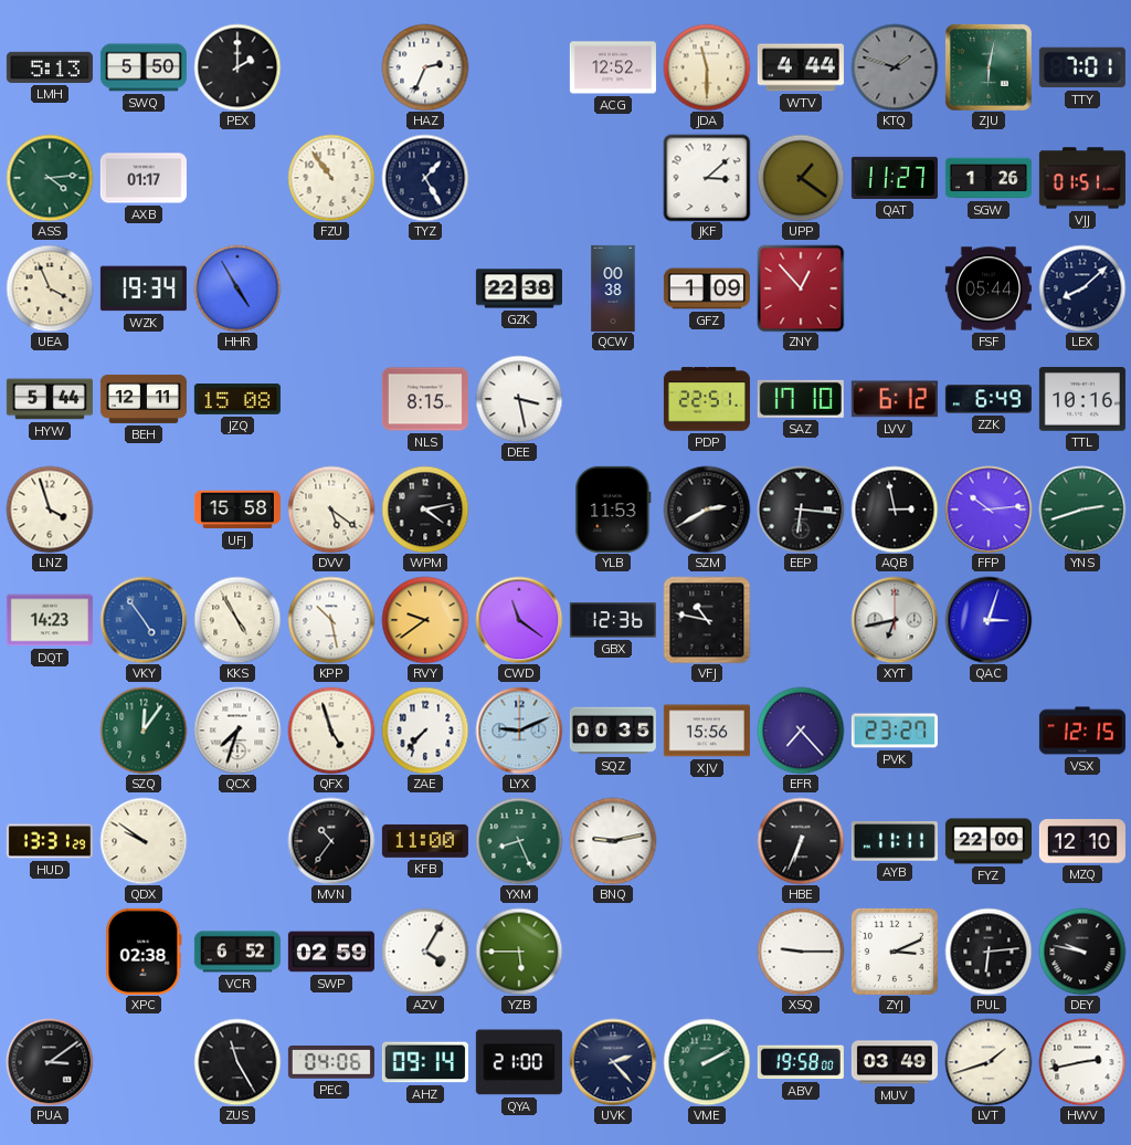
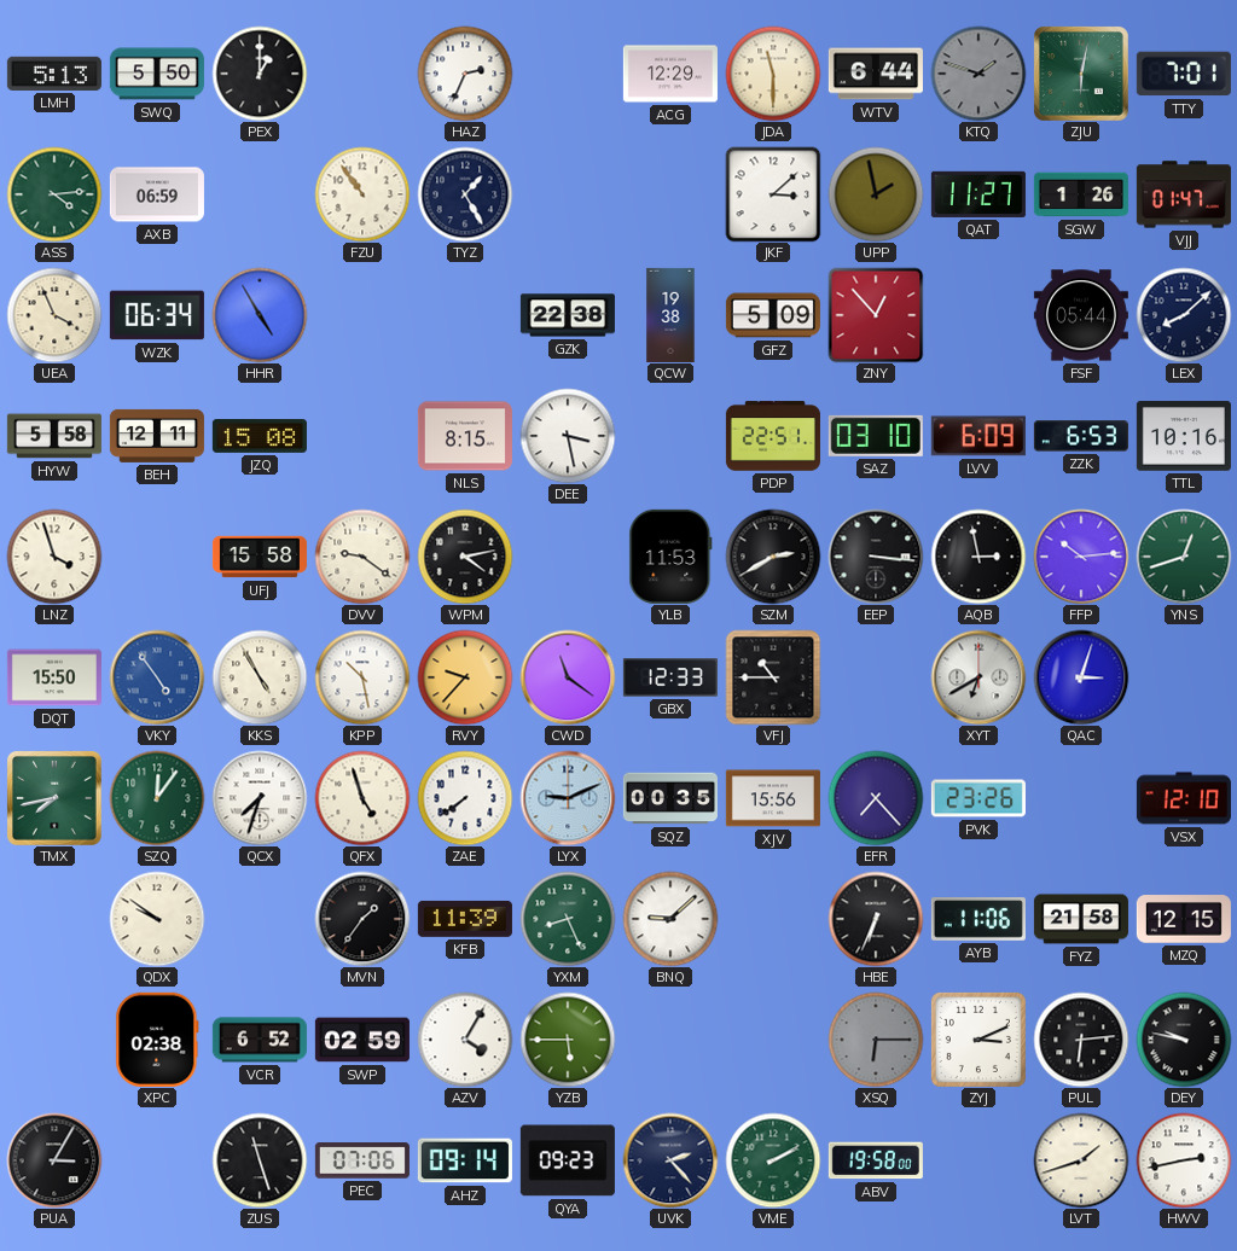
PEX: 2:00 -> 1:00
ACG: 12:52 -> 12:29
WTV: 4:44 -> 6:44
AXB: 01:17 -> 06:59
UPP: 1:21 -> 1:58
VJJ: 01:51 -> 01:47
WZK: 19:34 -> 06:34
QCW: 00:38 -> 19:38
GFZ: 1:09 -> 5:09
HYW: 5:44 -> 5:58
SAZ: 17:10 -> 03:10
LVV: 6:12 -> 6:09
ZZK: 6:49 -> 6:53
DVV: 5:21 -> 9:21
EEP: 6:16 -> 3:16
YNS: 2:42 -> 12:42
DQT: 14:23 -> 15:50
RVY: 9:39 -> 9:37
GBX: 12:36 -> 12:33
VFJ: 10:47 -> 10:45
XYT: 6:43 -> 6:40
TMX: none -> 7:43
ZAE: 7:37 -> 7:39
PVK: 23:27 -> 23:26
VSX: 12:15 -> 12:10
HUD: 13:31 -> none
MVN: 10:36 -> 1:36
KFB: 11:00 -> 11:39
BNQ: 9:13 -> 9:08
AYB: 11:11 -> 11:06
FYZ: 22:00 -> 21:58
MZQ: 12:10 -> 12:15
XSQ: 9:15 -> 6:15
XSQ dial: white -> grey
PUA: 3:09 -> 3:05
ZUS: 11:25 -> 11:27
PEC: 04:06 -> 07:06
QYA: 21:00 -> 09:23
MUV: 03:49 -> none
